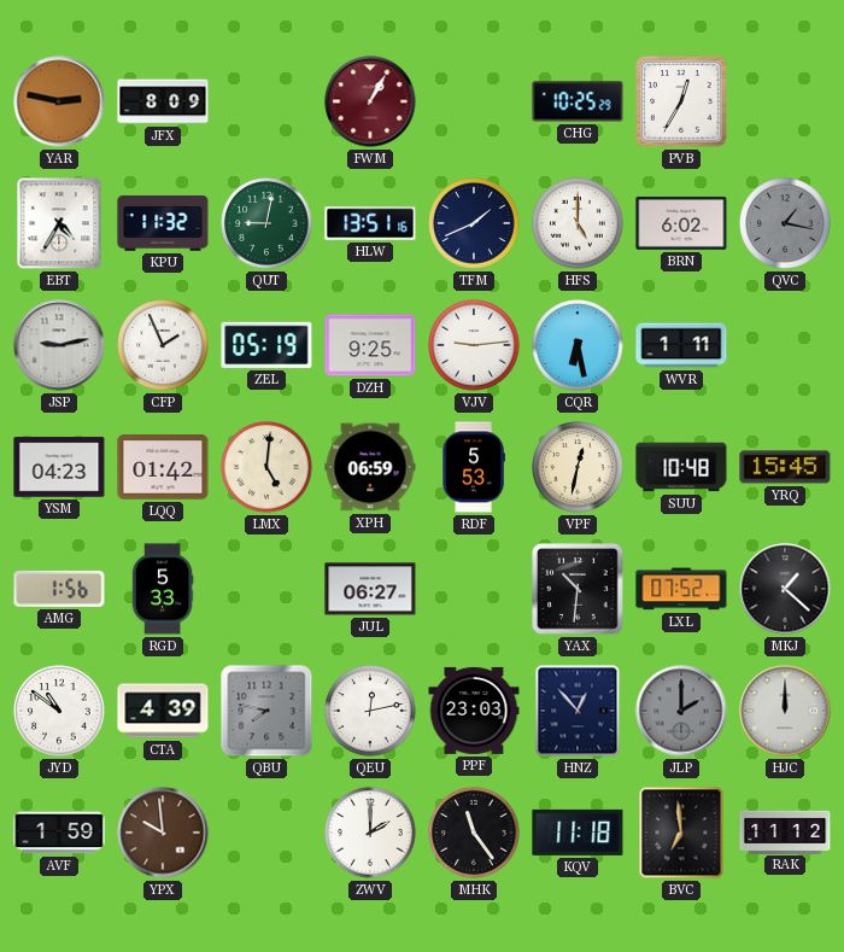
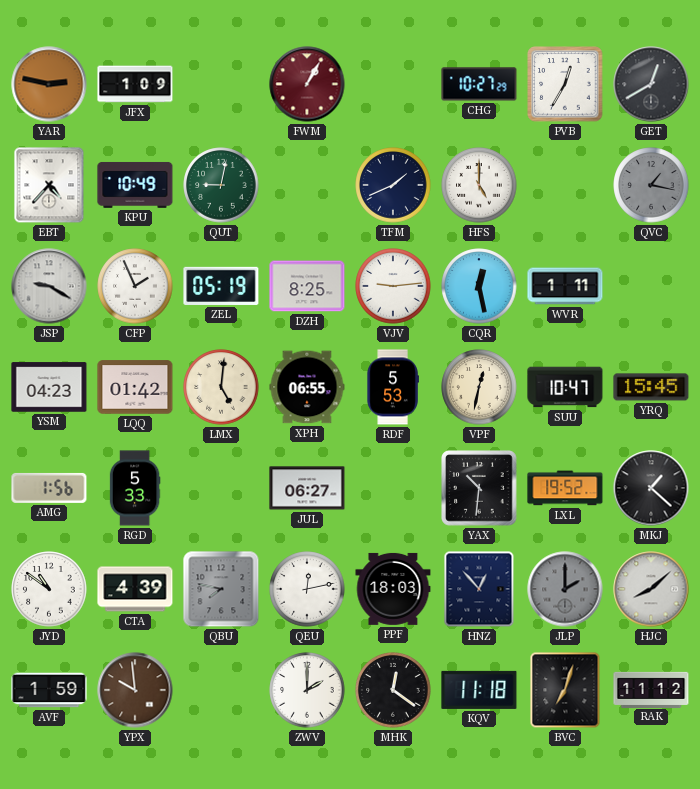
JFX: 8:09 -> 1:09
CHG: 10:25 -> 10:27
GET: none -> 12:40
EBT: 4:35 -> 4:37
KPU: 11:32 -> 10:49
HLW: 13:51 -> none
BRN: 6:02 -> none
JSP: 9:13 -> 9:20
DZH: 9:25 -> 8:25
CQR: 6:28 -> 12:28
XPH: 06:59 -> 06:55
SUU: 10:48 -> 10:47
LXL: 07:52 -> 19:52
PPF: 23:03 -> 18:03
HJC: 12:00 -> 8:08
MHK: 11:24 -> 12:21
BVC: 6:59 -> 7:03
